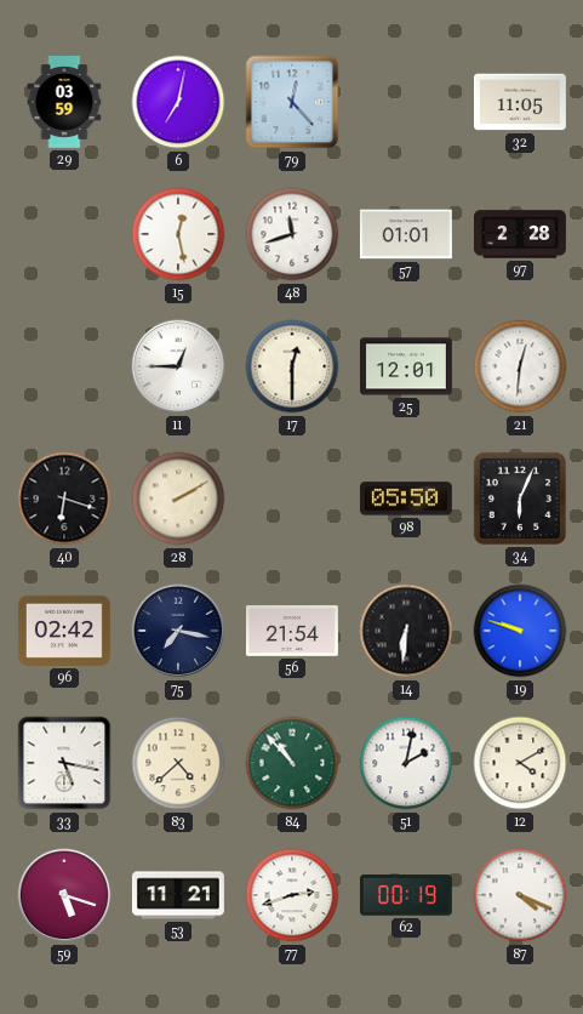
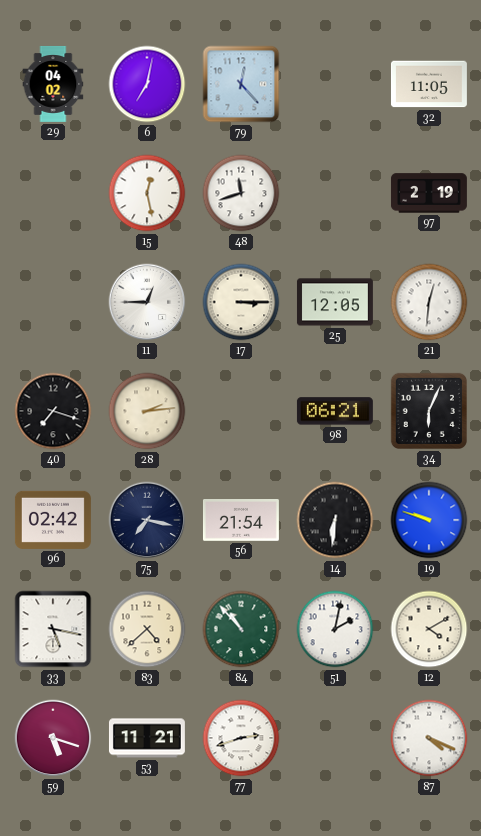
29: 03:59 -> 04:02
57: 01:01 -> none
97: 2:28 -> 2:19
17: 12:30 -> 3:15
25: 12:01 -> 12:05
40: 6:18 -> 7:18
28: 2:10 -> 2:14
98: 05:50 -> 06:21
62: 00:19 -> none
